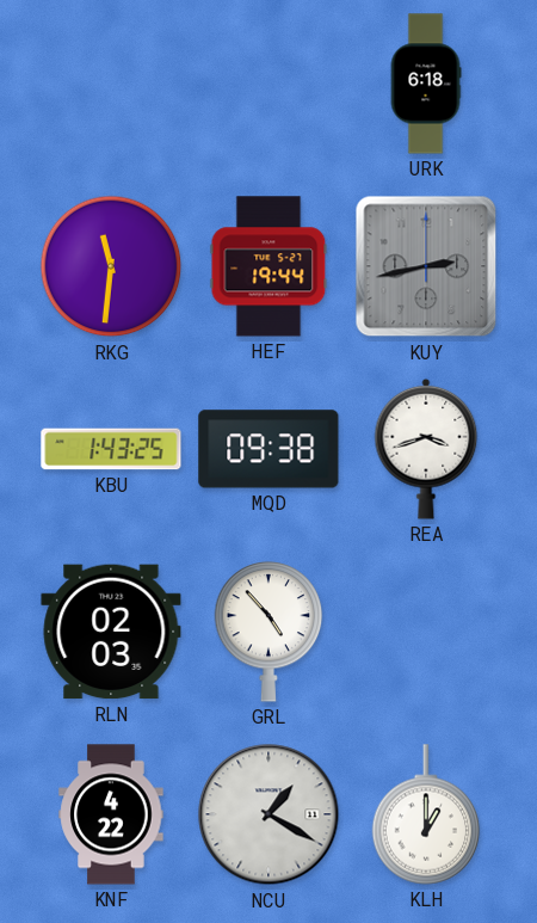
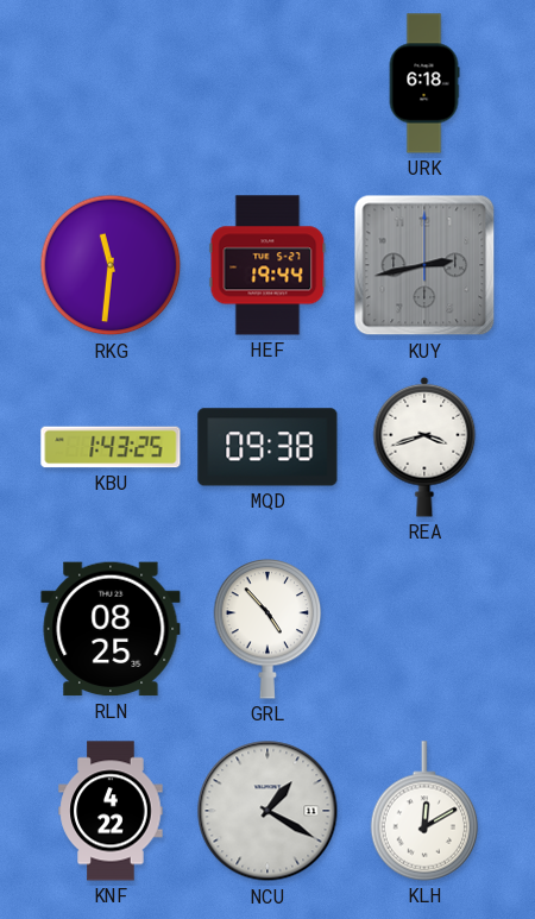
RLN: 02:03 -> 08:25
KLH: 1:00 -> 12:10
